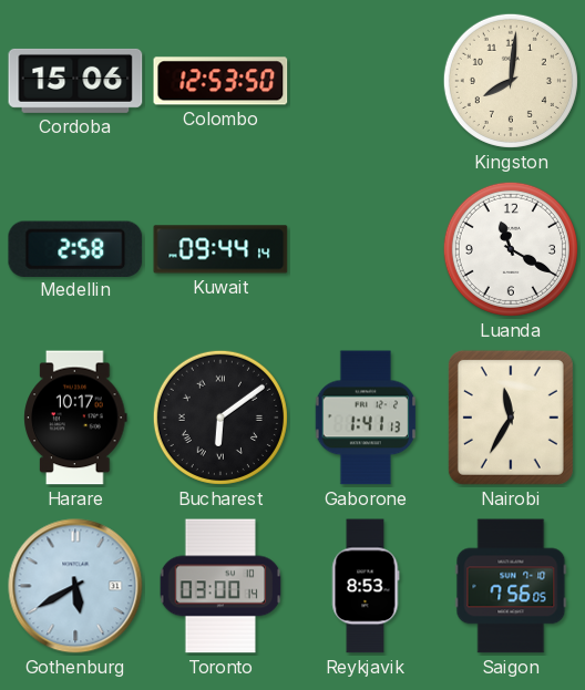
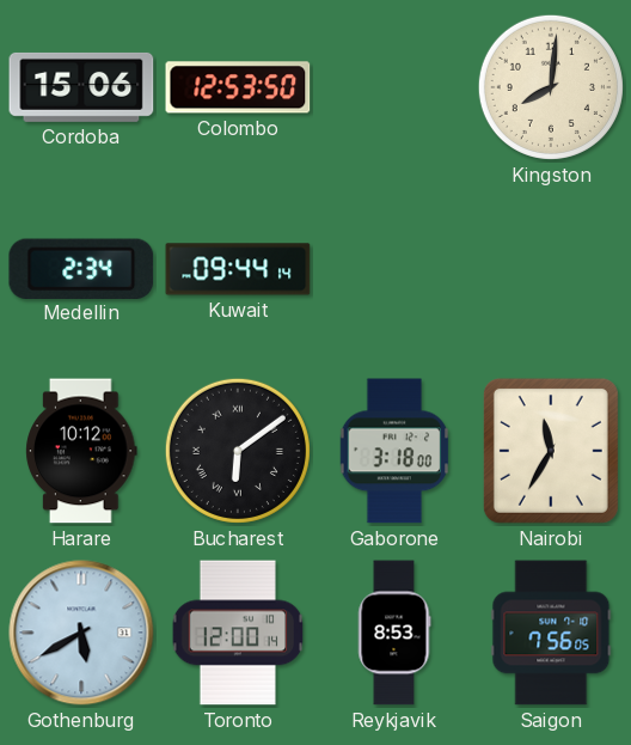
Medellin: 2:58 -> 2:34
Luanda: 11:20 -> none
Harare: 10:17 -> 10:12
Gaborone: 1:41 -> 3:18
Toronto: 03:00 -> 12:00
